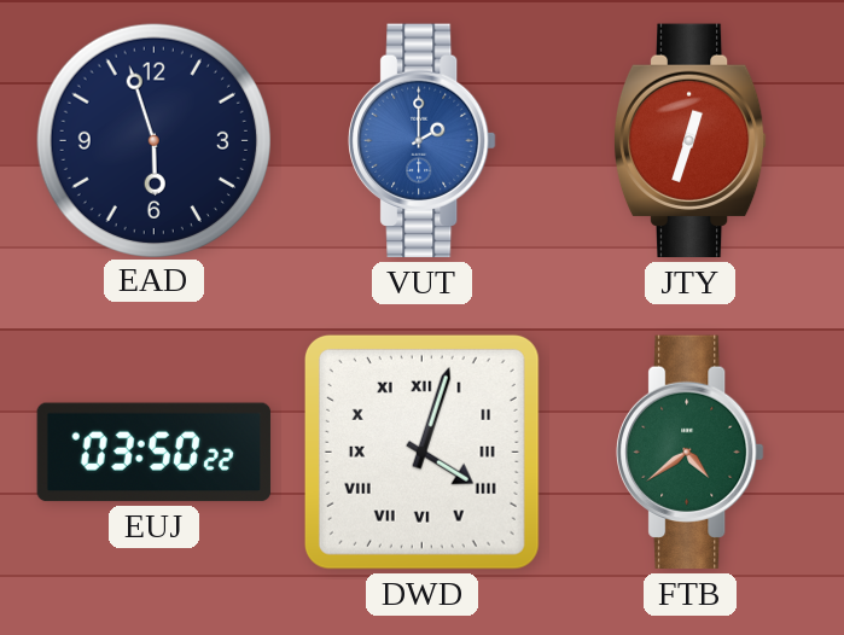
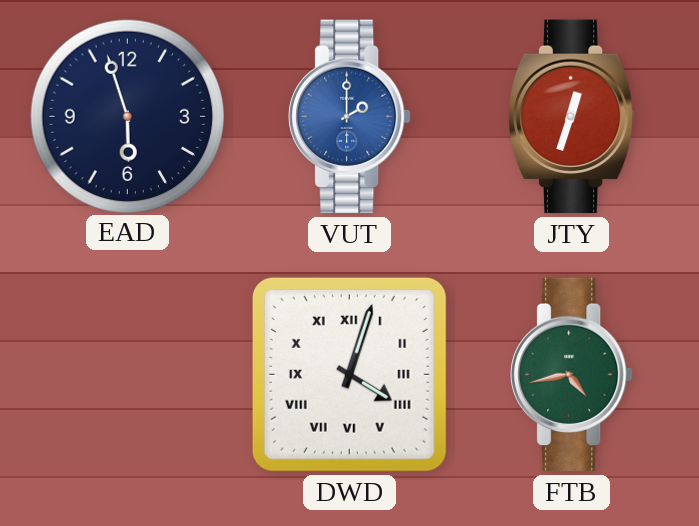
EUJ: 03:50 -> none
FTB: 4:39 -> 4:43
